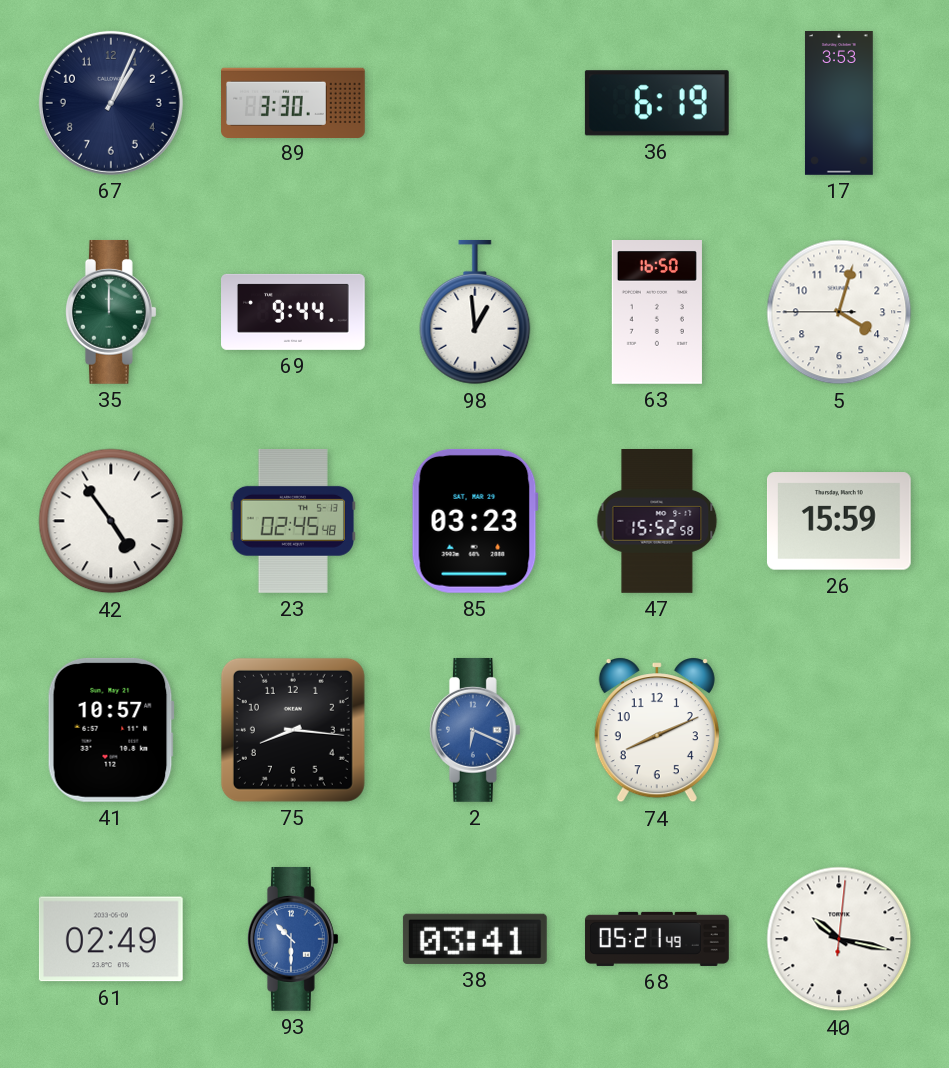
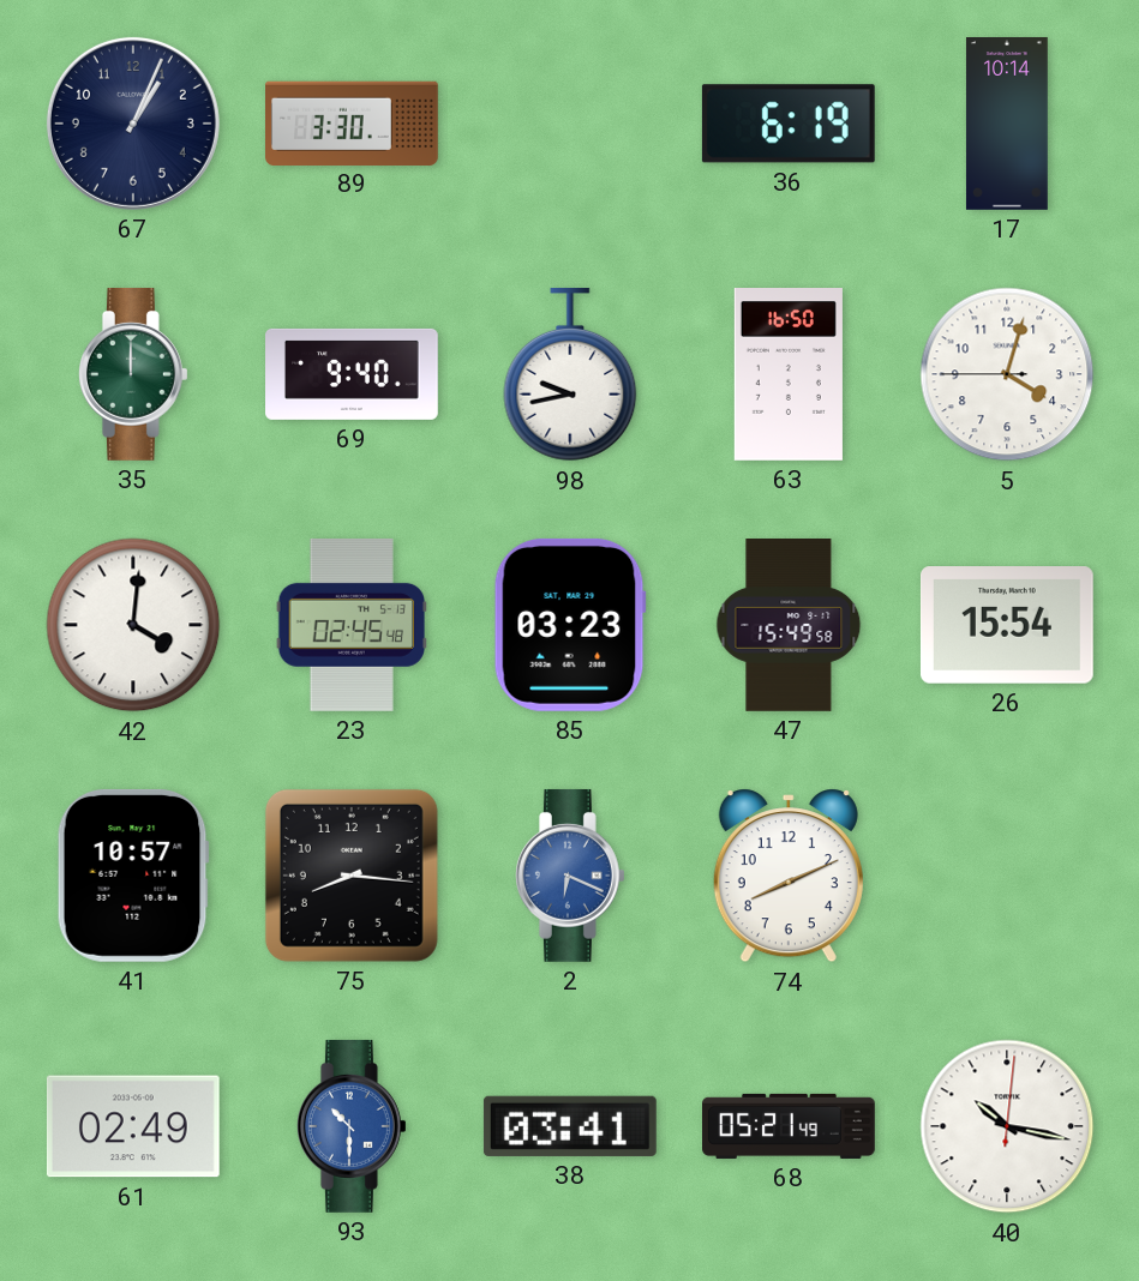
17: 3:53 -> 10:14
69: 9:44 -> 9:40
98: 12:59 -> 9:43
42: 4:54 -> 4:01
47: 15:52 -> 15:49
26: 15:59 -> 15:54
